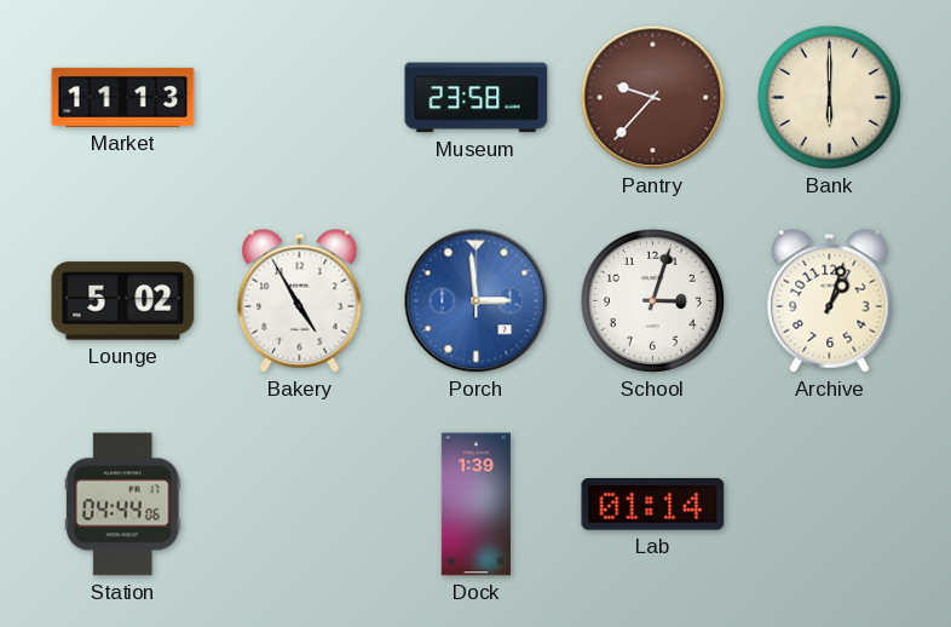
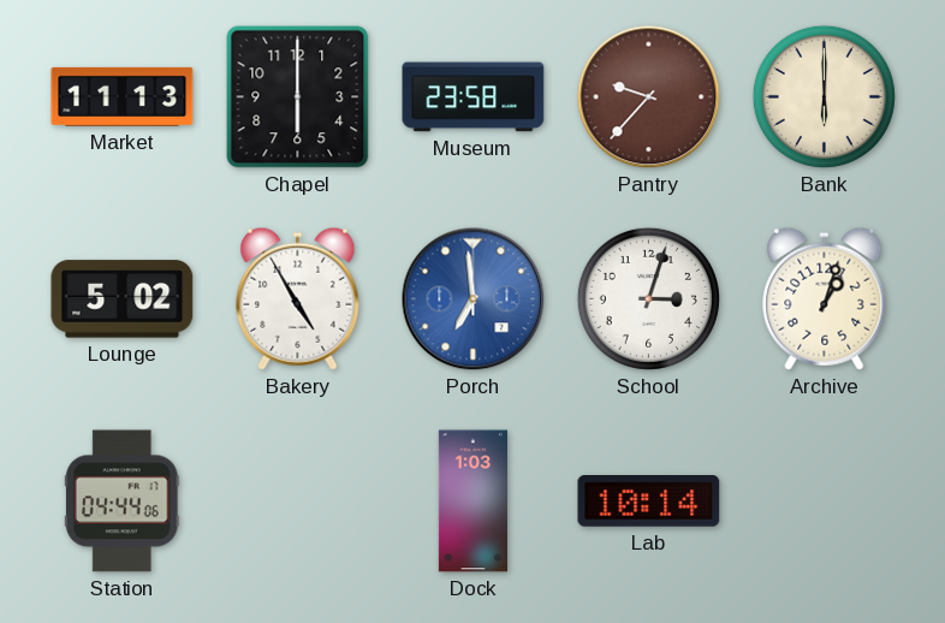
Chapel: none -> 6:00
Porch: 2:59 -> 6:59
Dock: 1:39 -> 1:03
Lab: 01:14 -> 10:14
